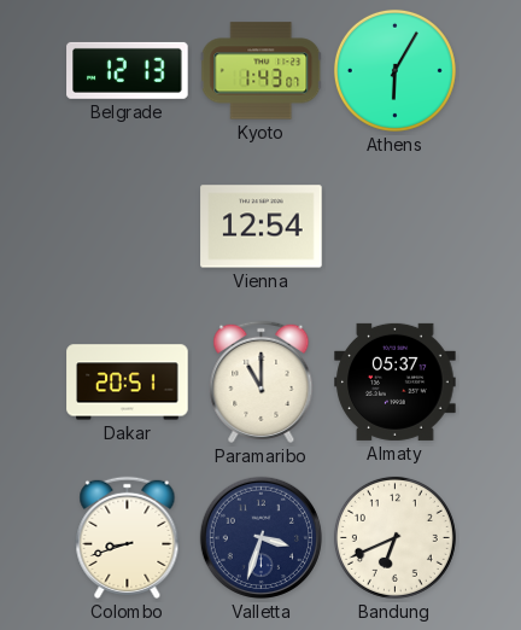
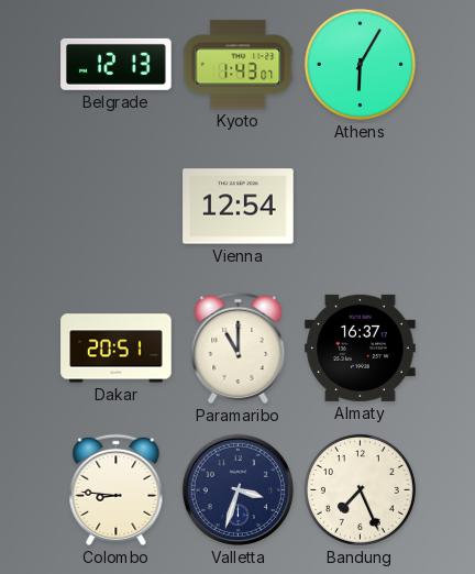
Almaty: 05:37 -> 16:37
Colombo: 8:42 -> 8:46
Bandung: 6:41 -> 7:26
